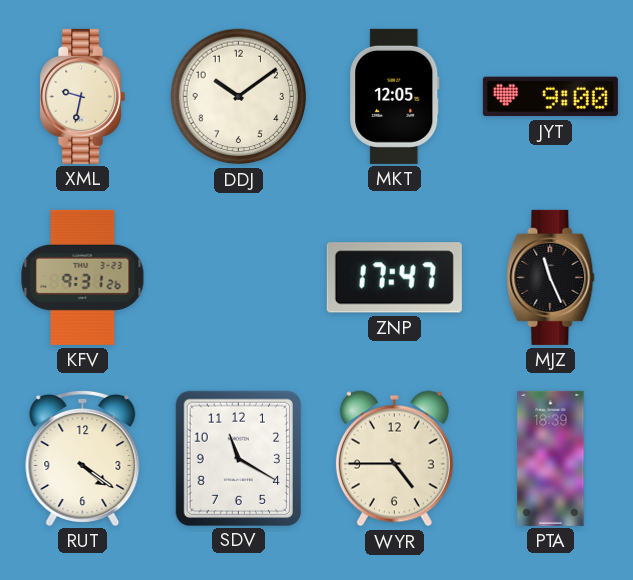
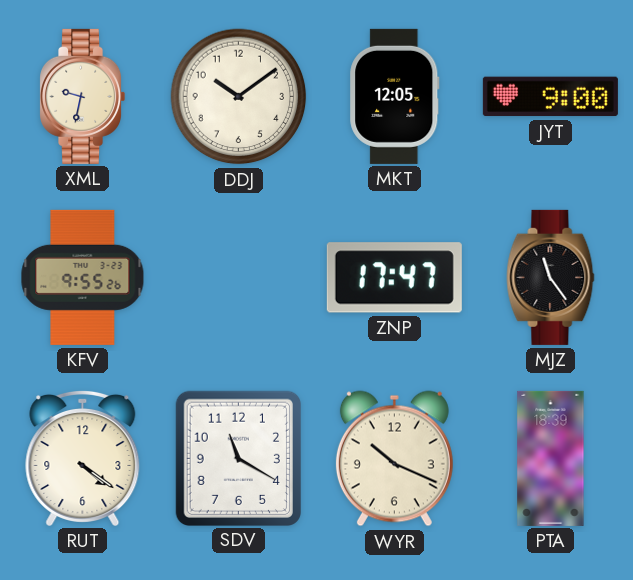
KFV: 9:31 -> 9:55
MJZ: 11:26 -> 11:24
WYR: 4:45 -> 10:19
